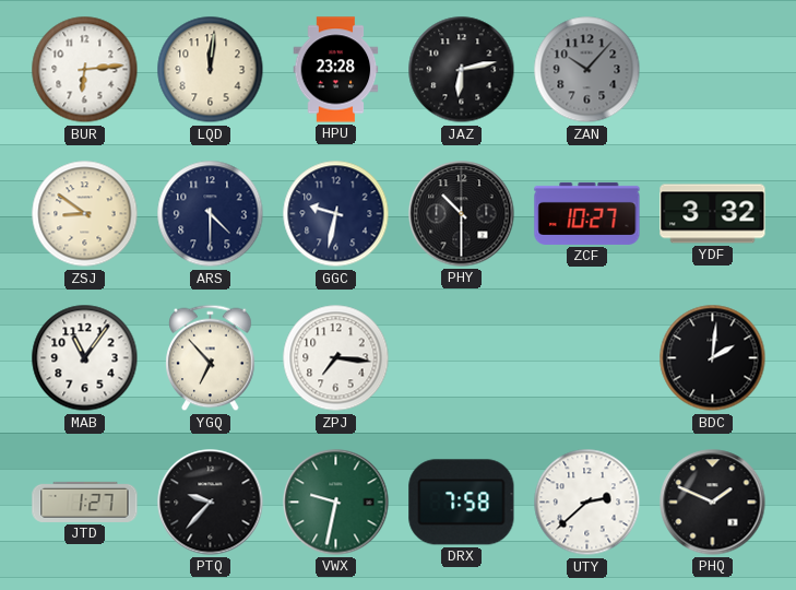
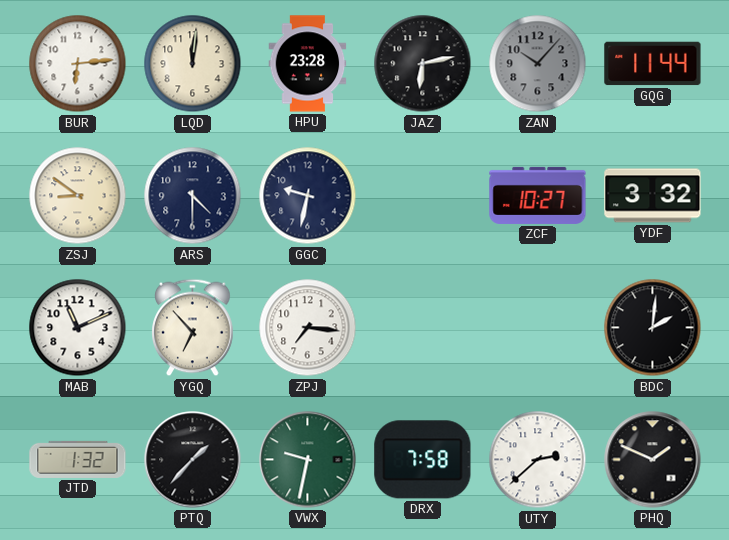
GQG: none -> 11:44
PHY: 10:30 -> none
MAB: 11:06 -> 11:11
JTD: 1:27 -> 1:32
PTQ: 9:37 -> 1:37
